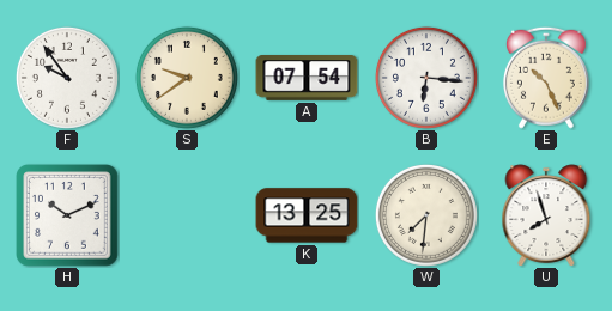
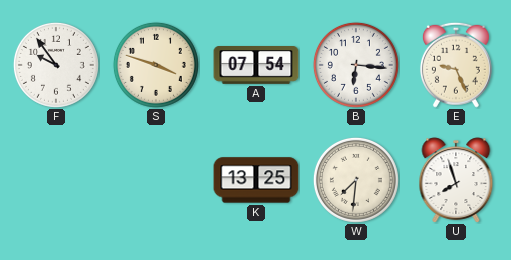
S: 9:39 -> 3:48
E: 10:26 -> 9:26
H: 10:11 -> none
